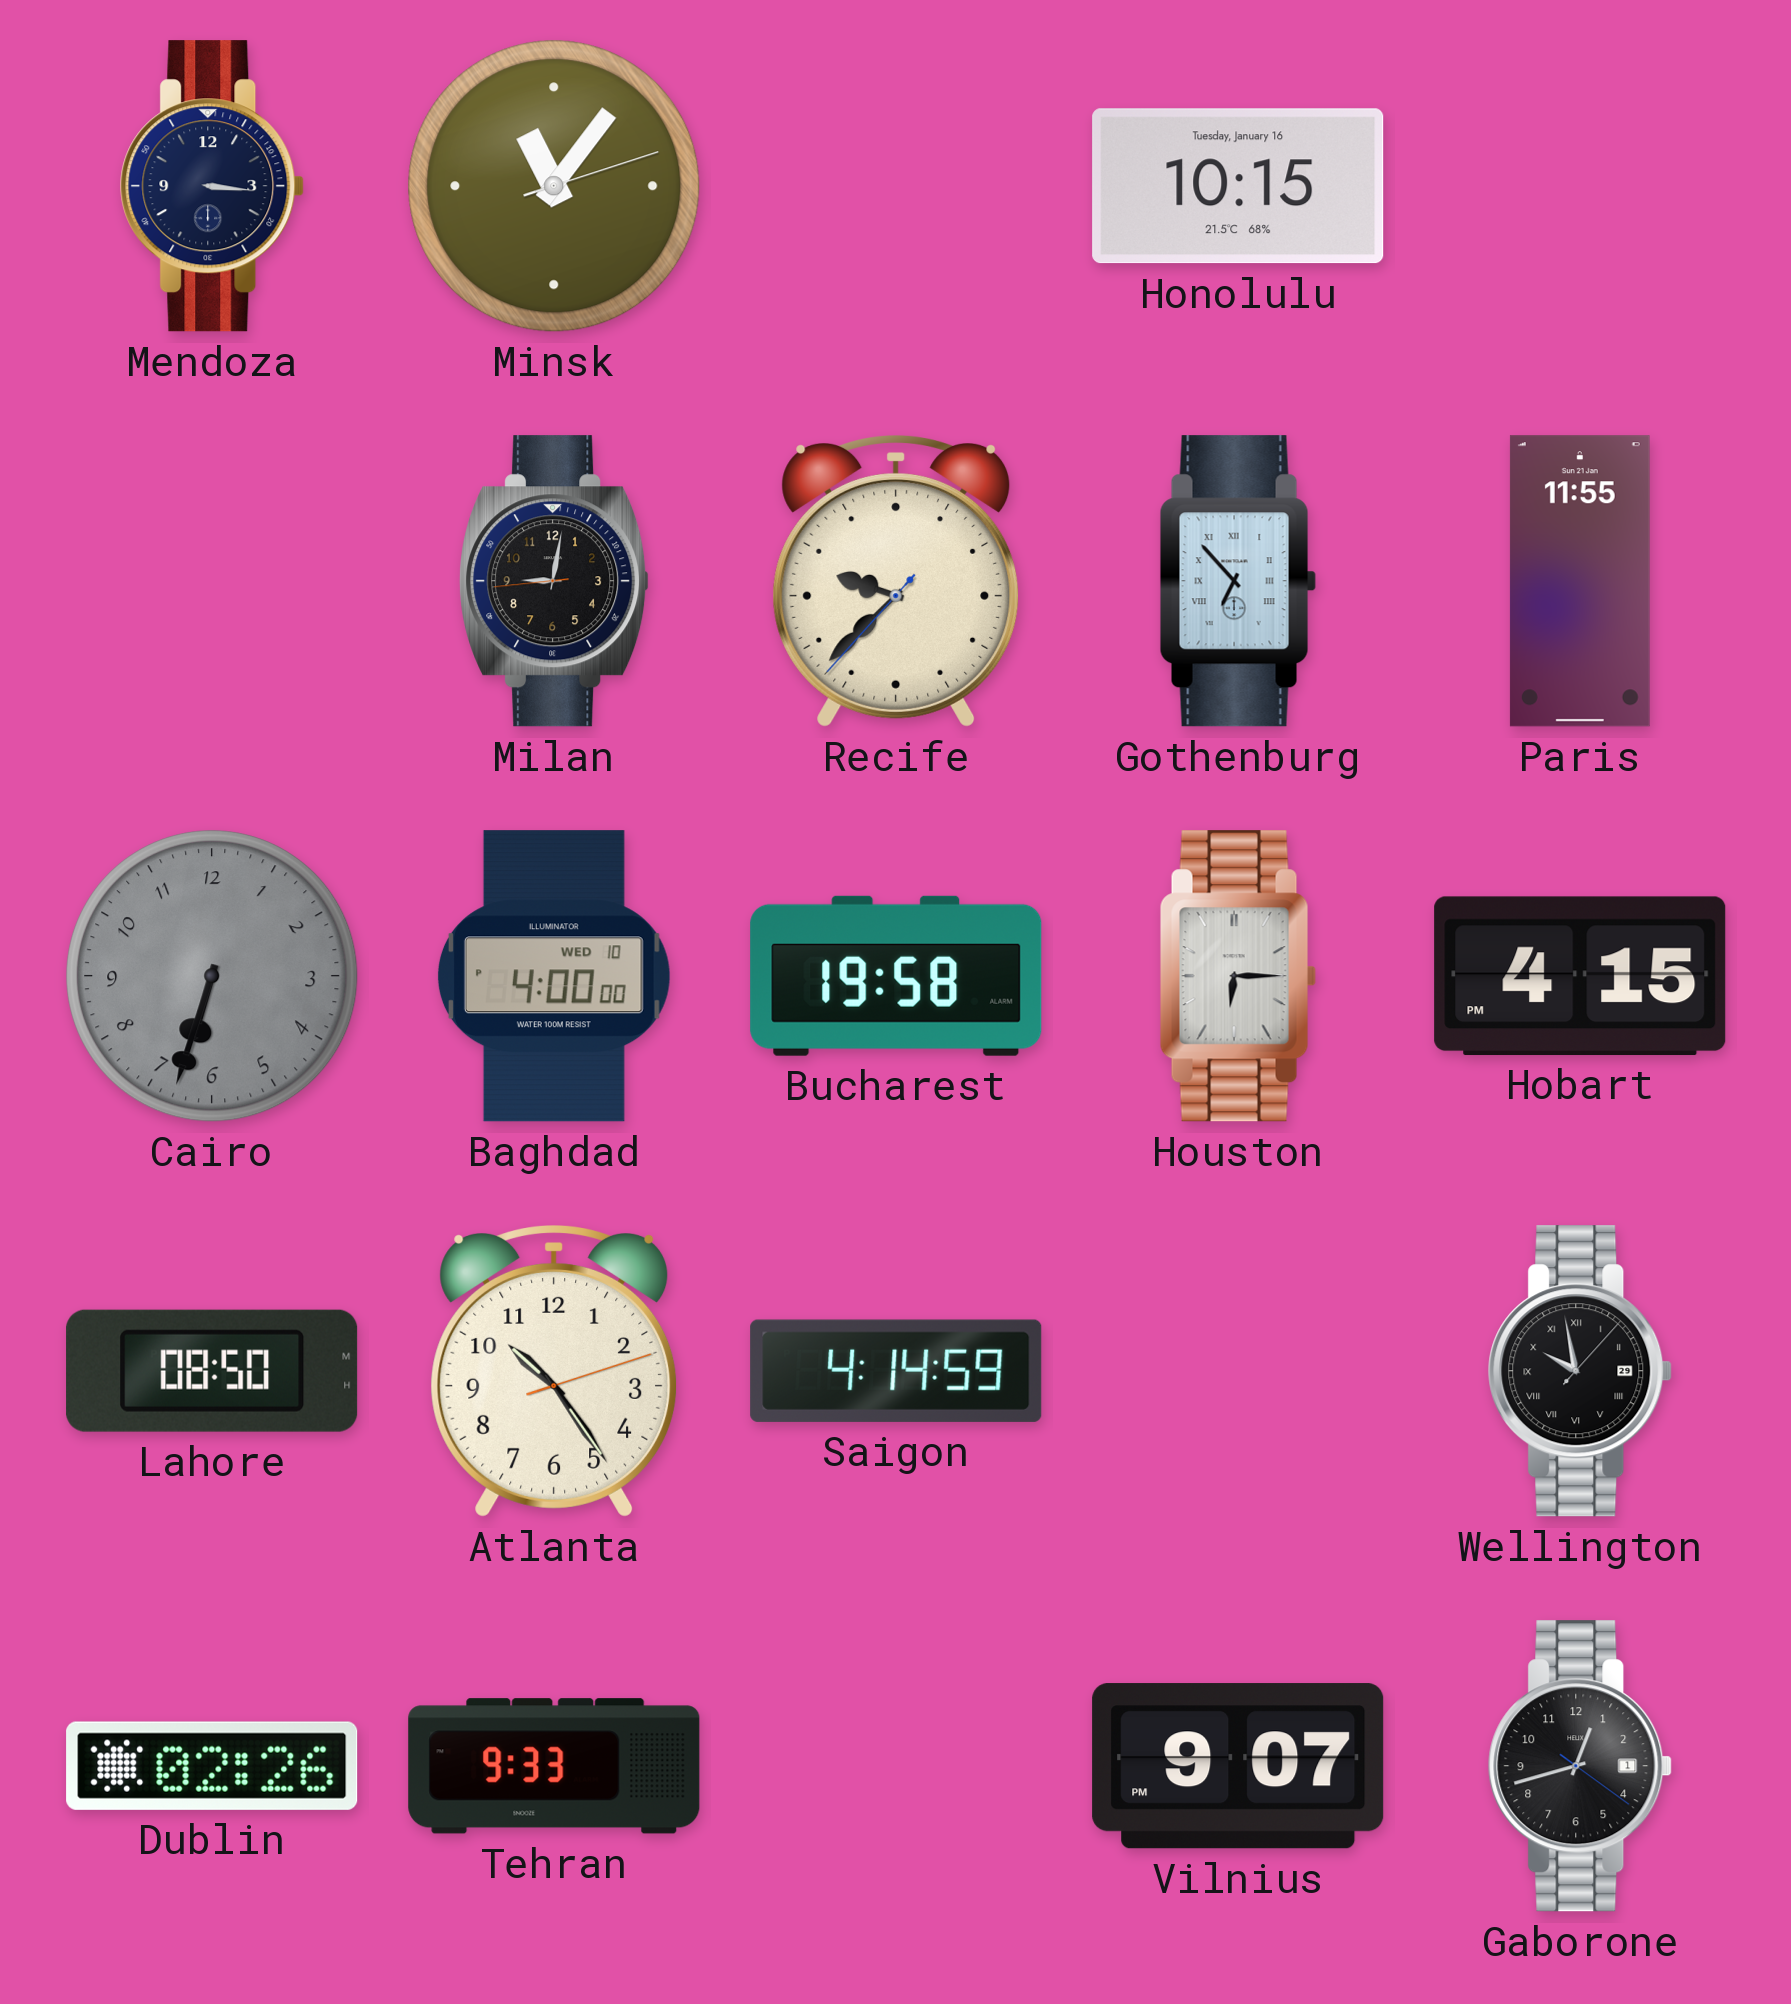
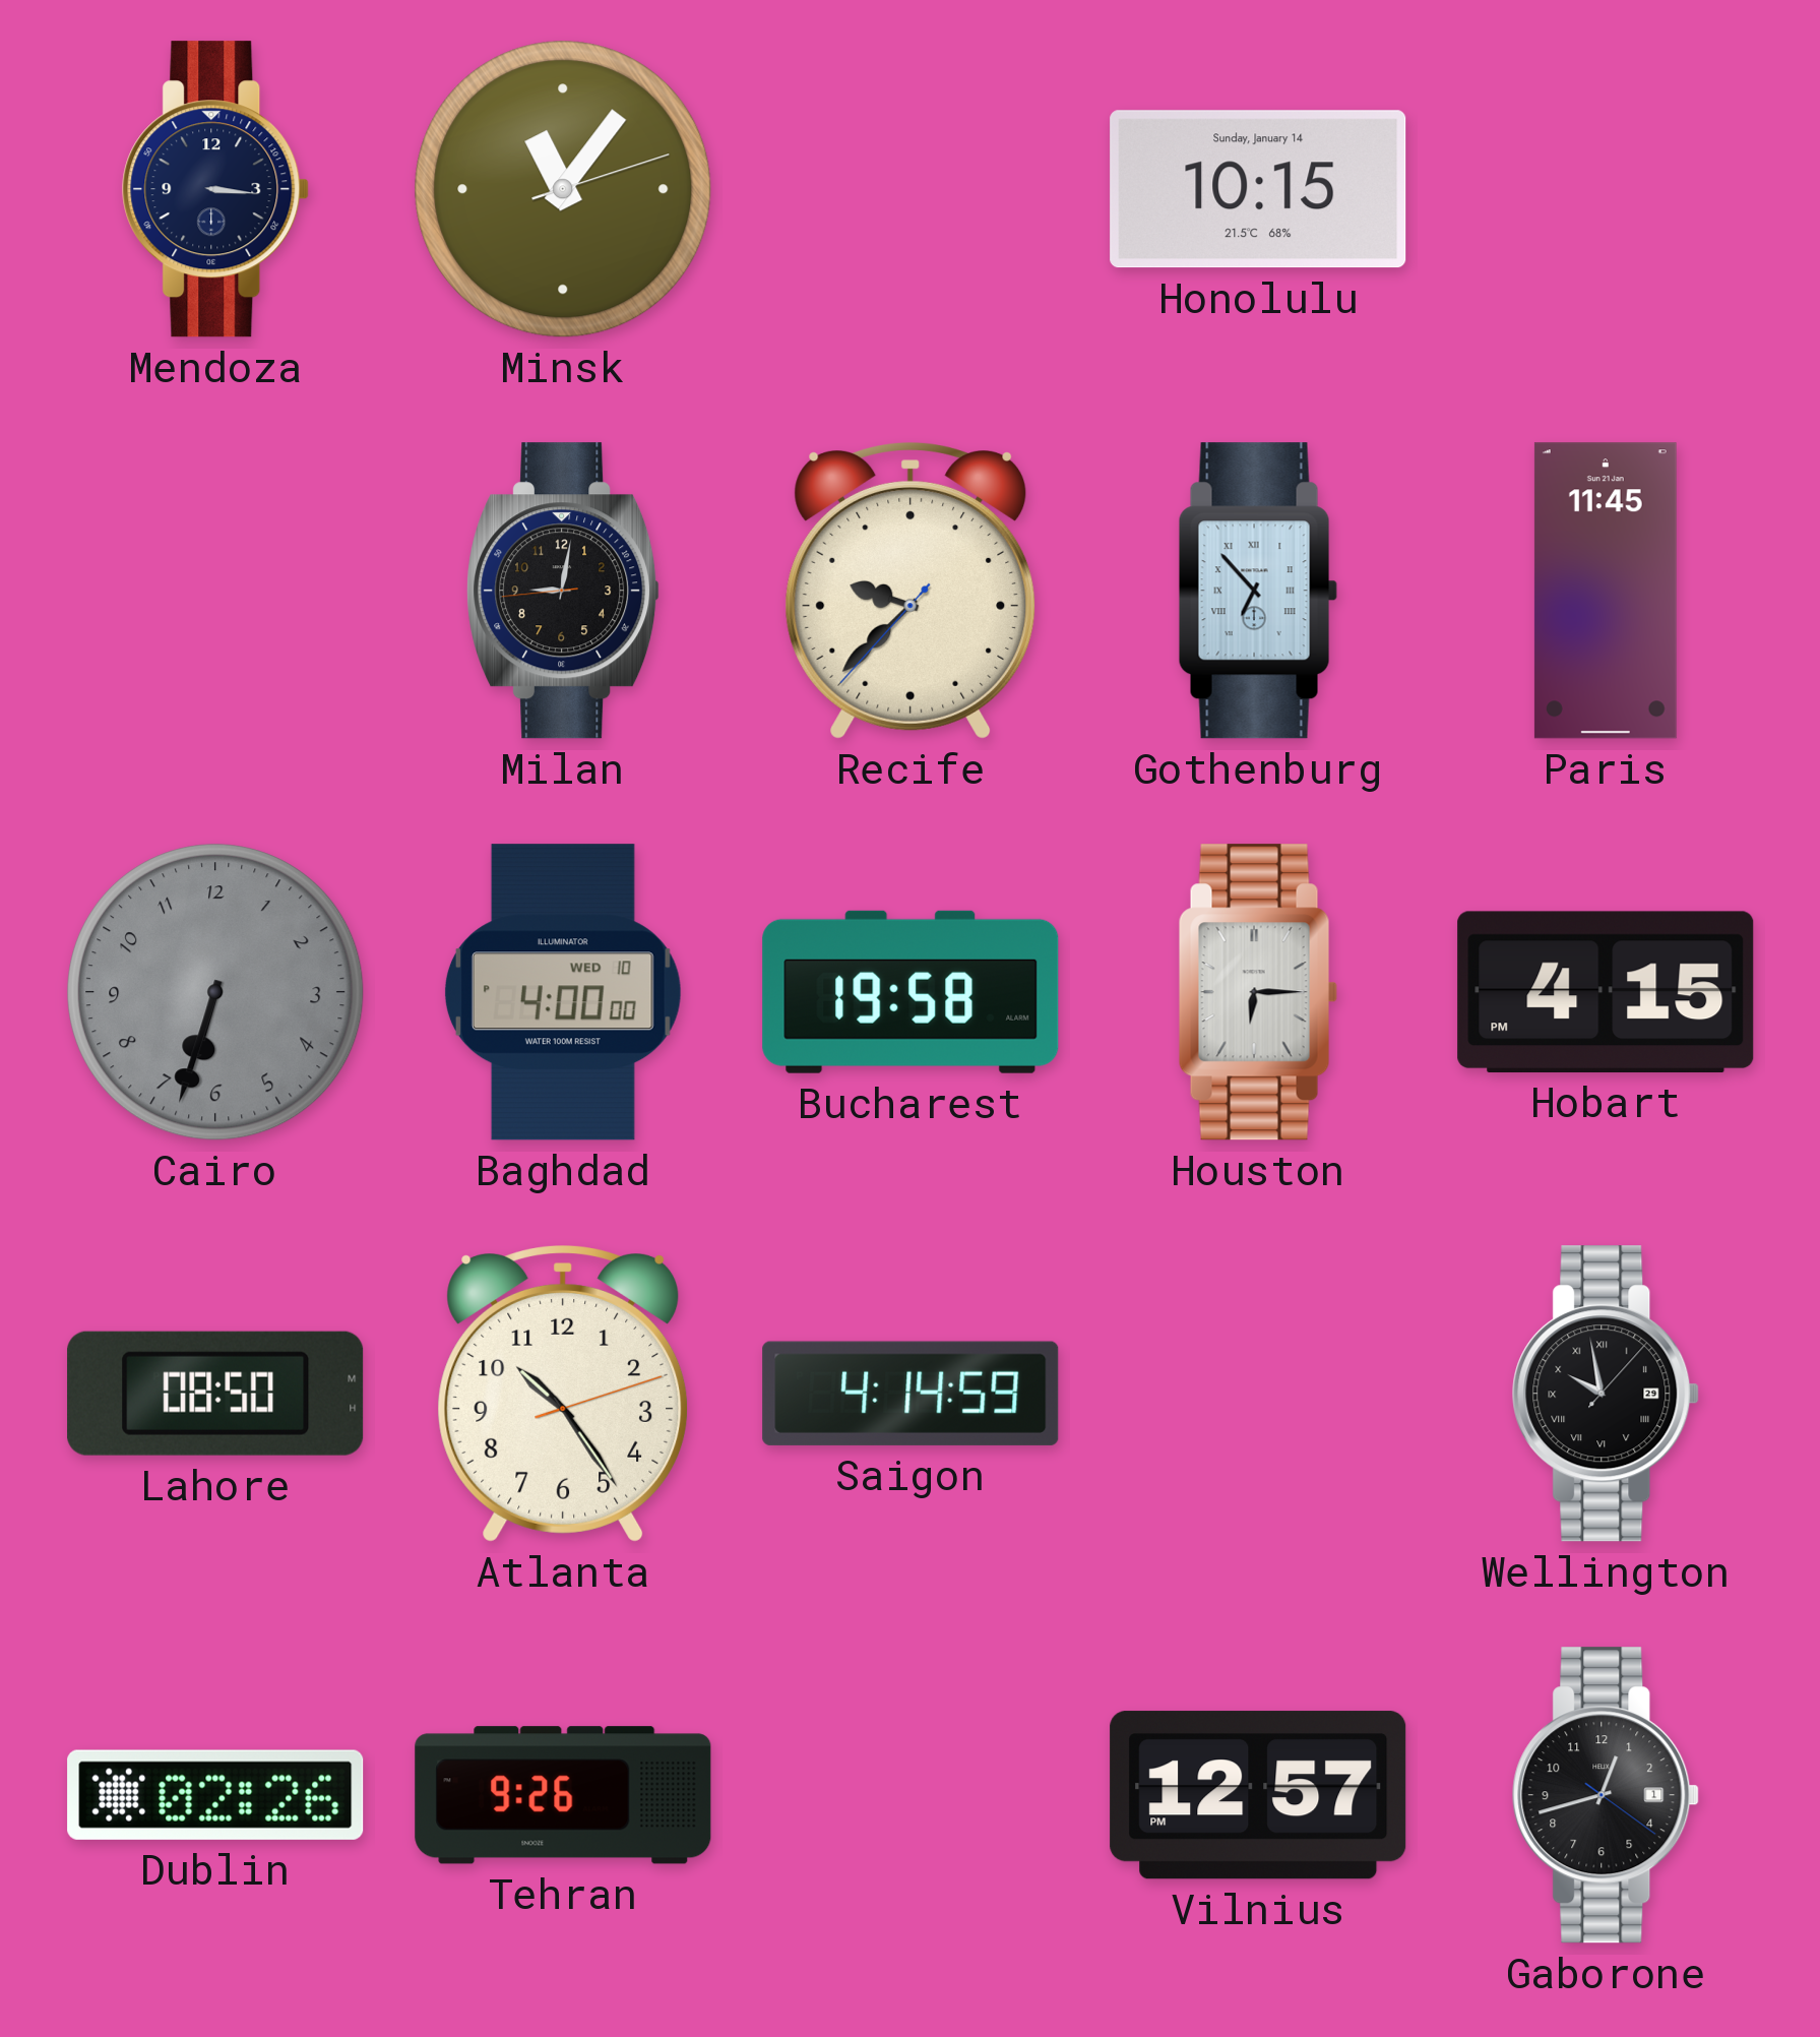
Honolulu date: Tuesday, January 16 -> Sunday, January 14
Paris: 11:55 -> 11:45
Tehran: 9:33 -> 9:26
Vilnius: 9:07 -> 12:57
